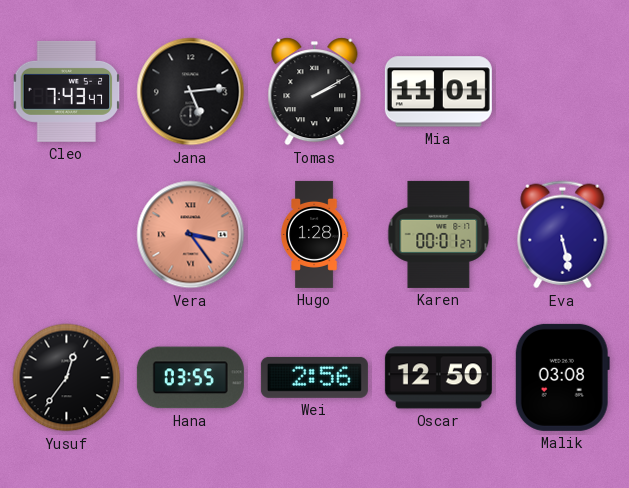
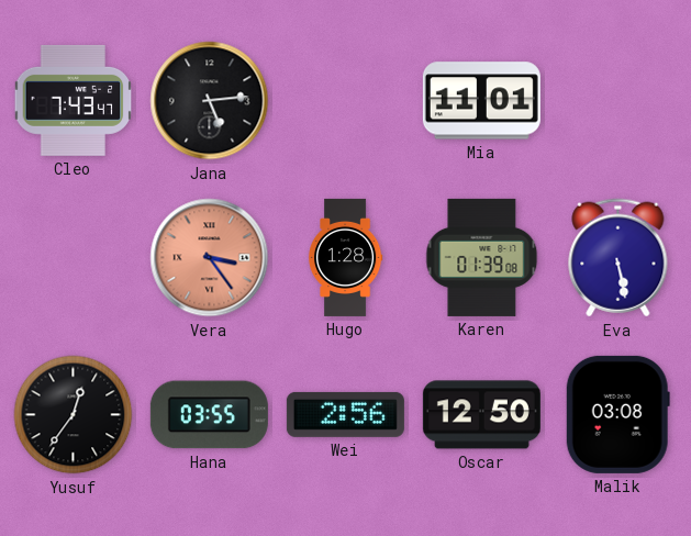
Tomas: 2:10 -> none
Karen: 00:01 -> 01:39
